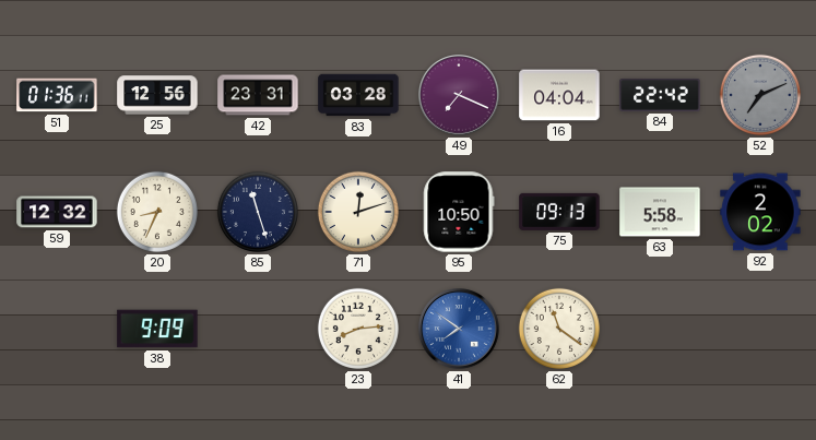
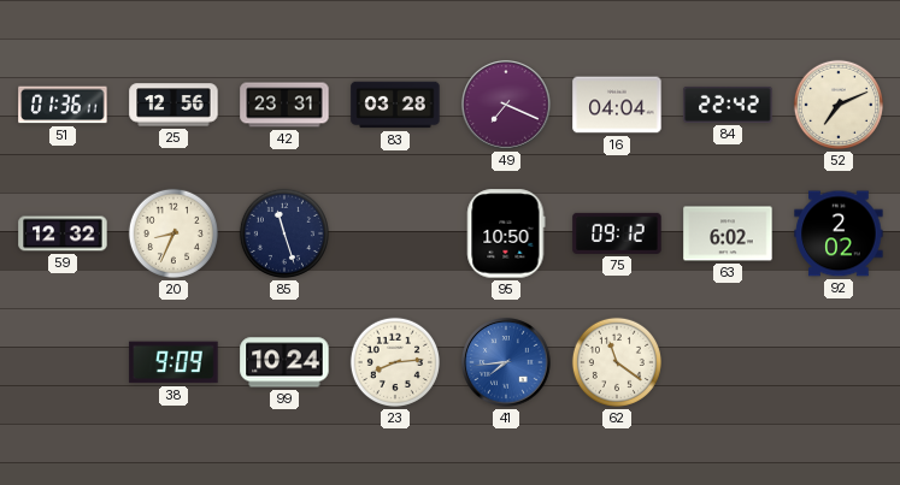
52 dial: grey -> cream
71: 12:12 -> none
75: 09:13 -> 09:12
63: 5:58 -> 6:02
99: none -> 10:24
41: 7:51 -> 7:44
